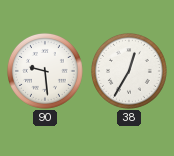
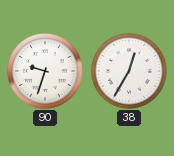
90: 9:29 -> 9:33
